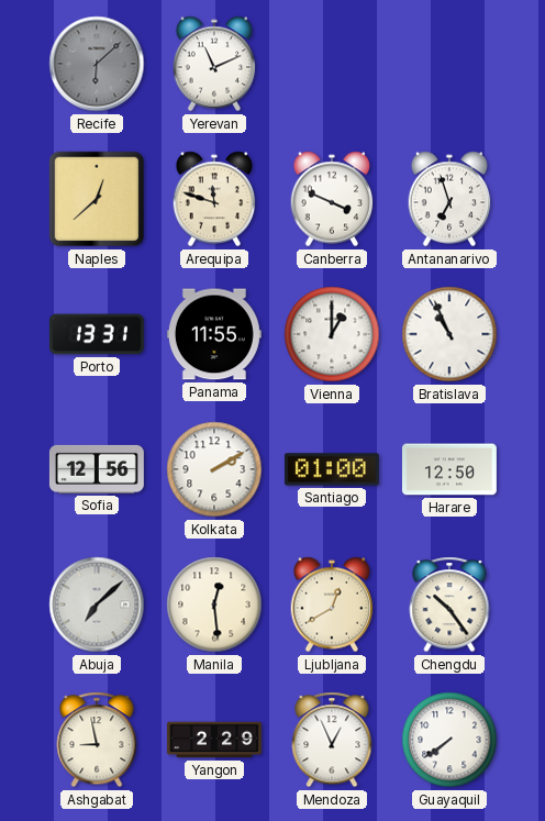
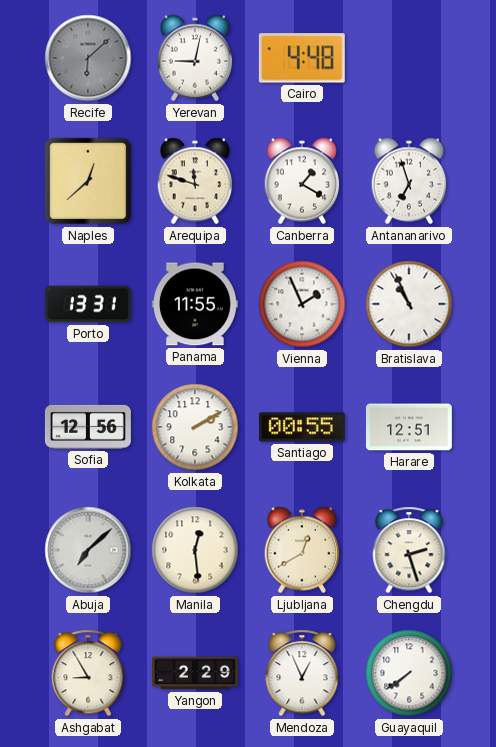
Yerevan: 11:11 -> 9:02
Cairo: none -> 4:48
Canberra: 3:49 -> 1:20
Vienna: 1:00 -> 1:56
Santiago: 01:00 -> 00:55
Harare: 12:50 -> 12:51
Chengdu: 10:24 -> 2:27
Ashgabat: 8:58 -> 8:55
